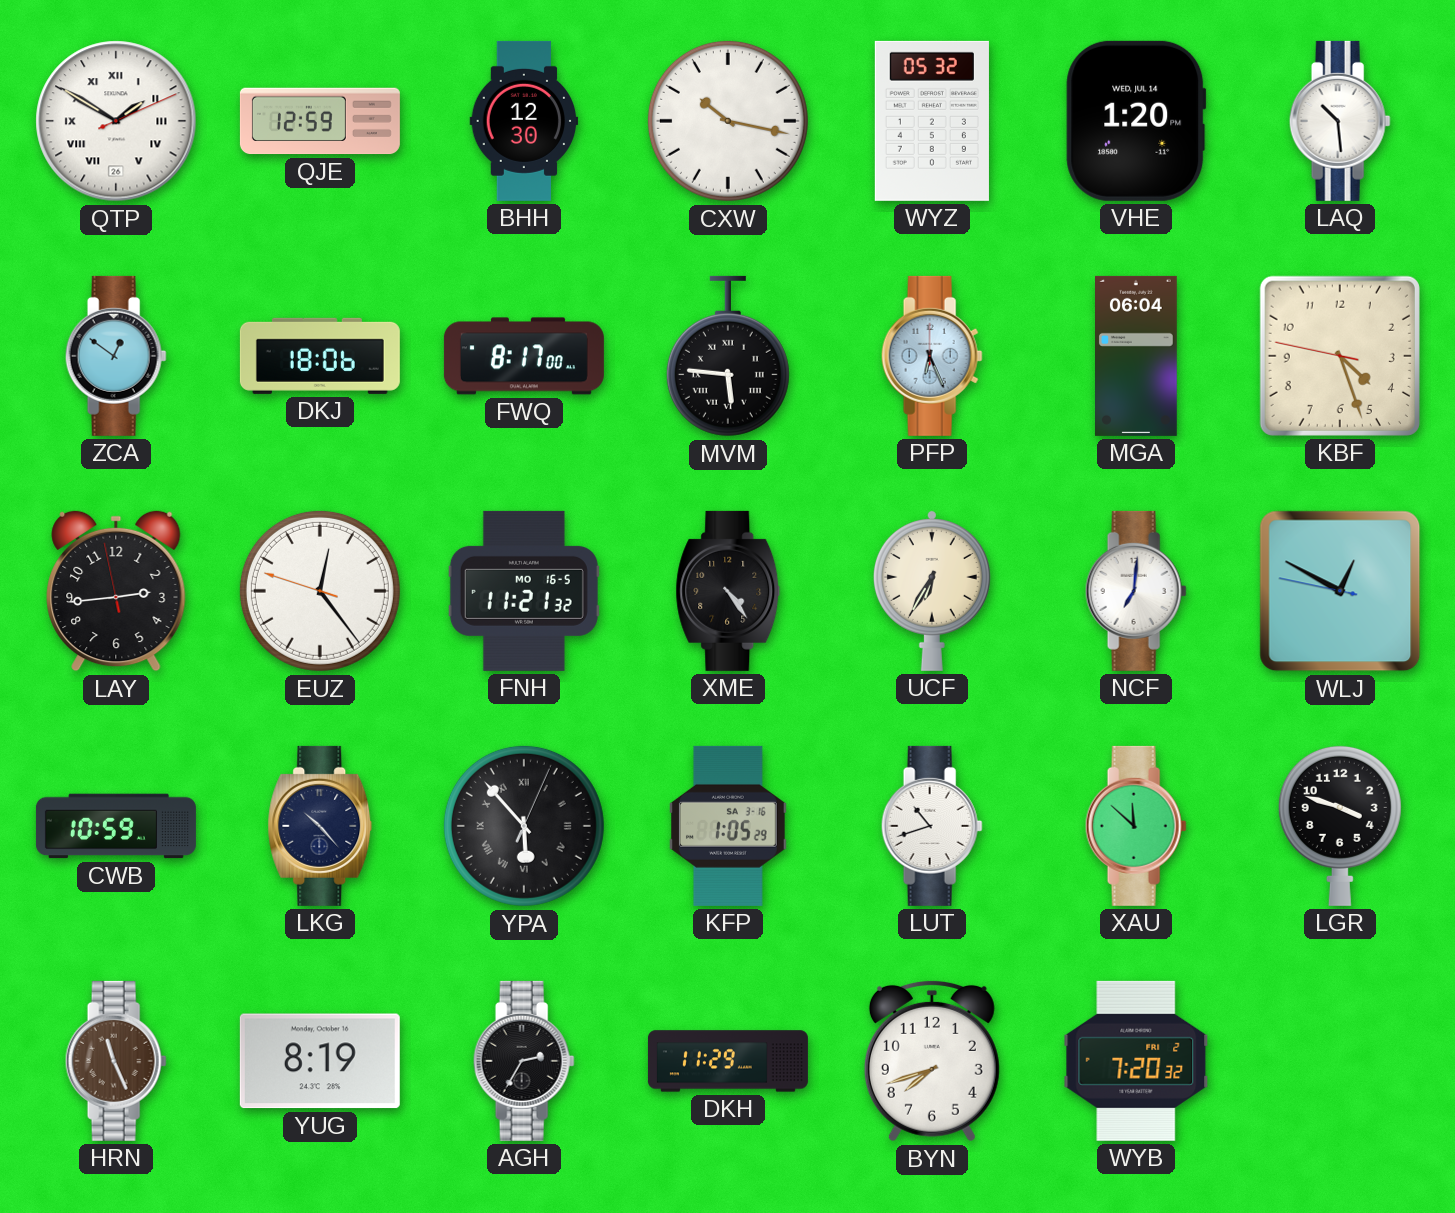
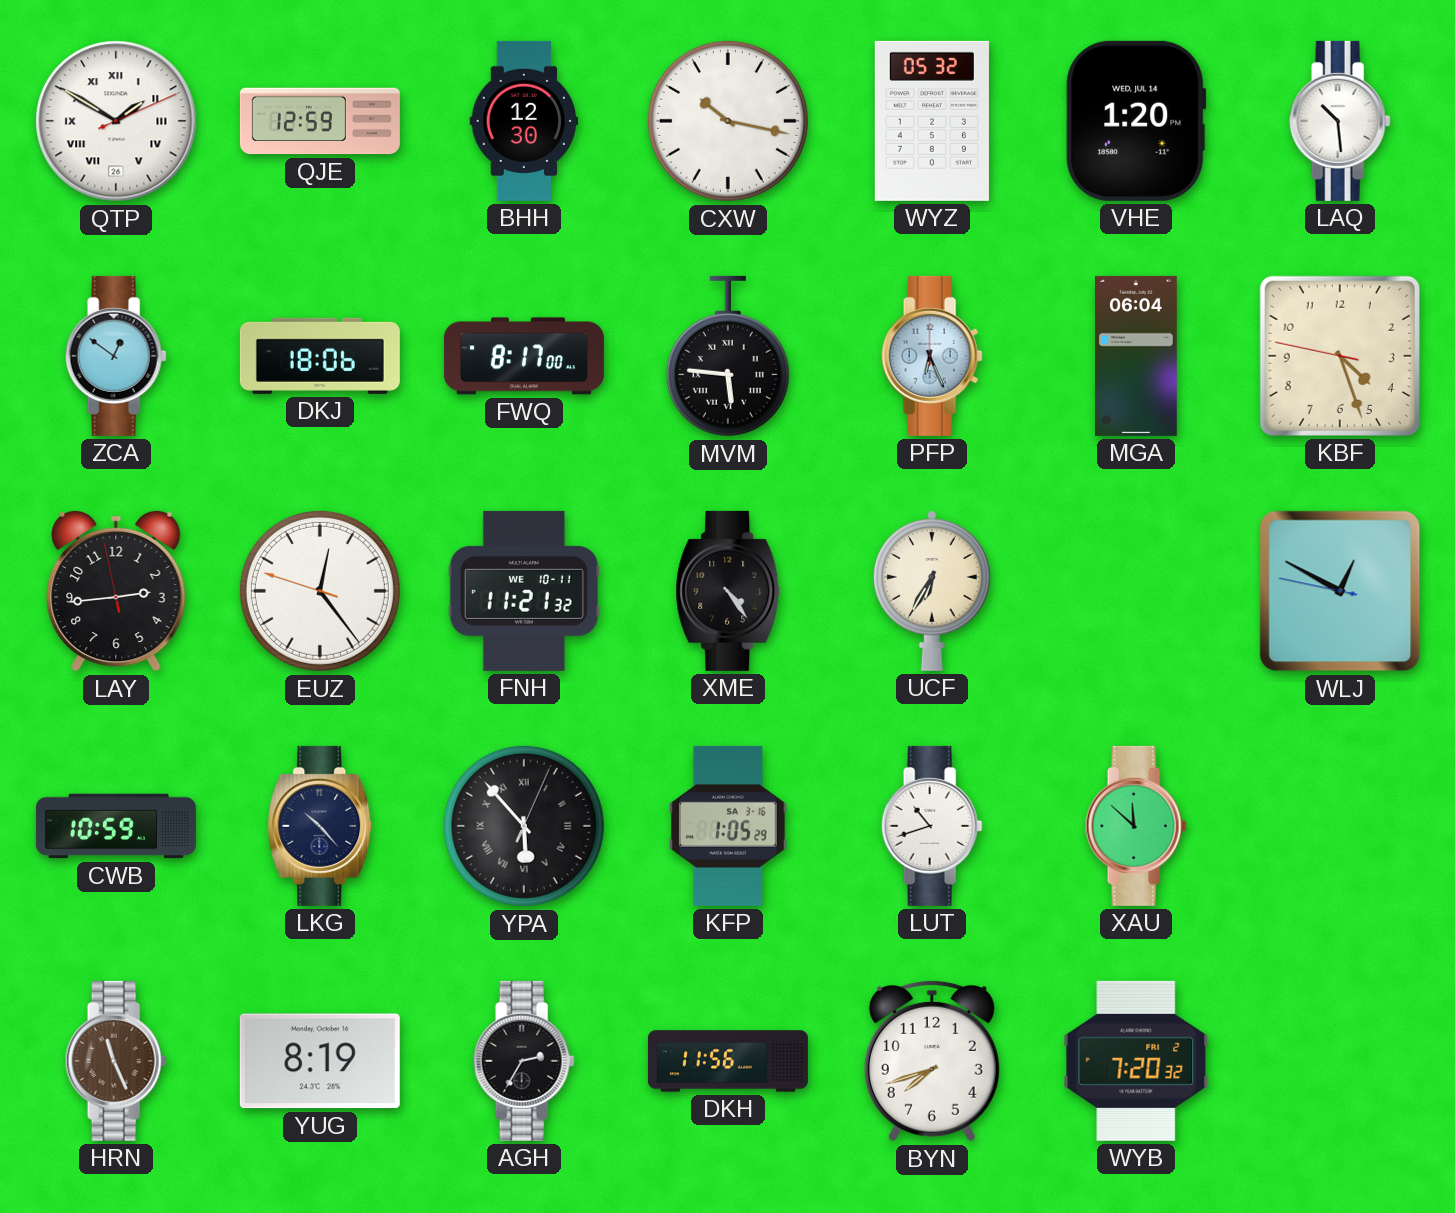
FNH date: MO 16-5 -> WE 10-11
NCF: 7:01 -> none
LGR: 3:48 -> none
DKH: 11:29 -> 11:56
